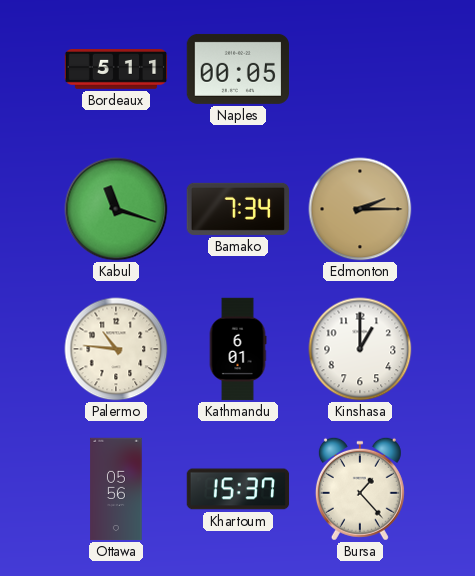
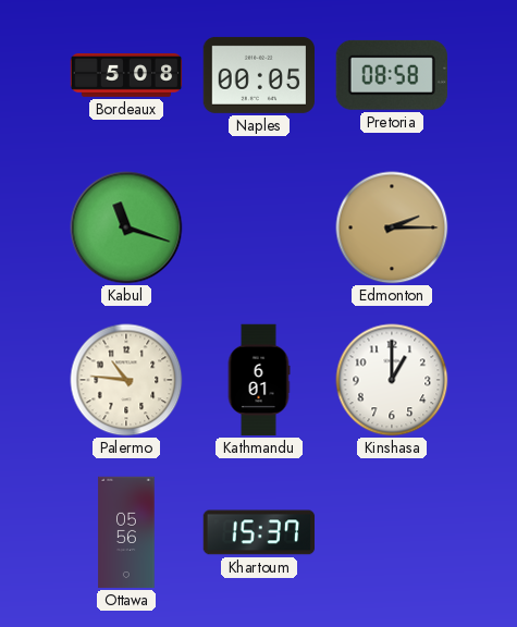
Bordeaux: 5:11 -> 5:08
Pretoria: none -> 08:58
Bamako: 7:34 -> none
Bursa: 1:23 -> none
